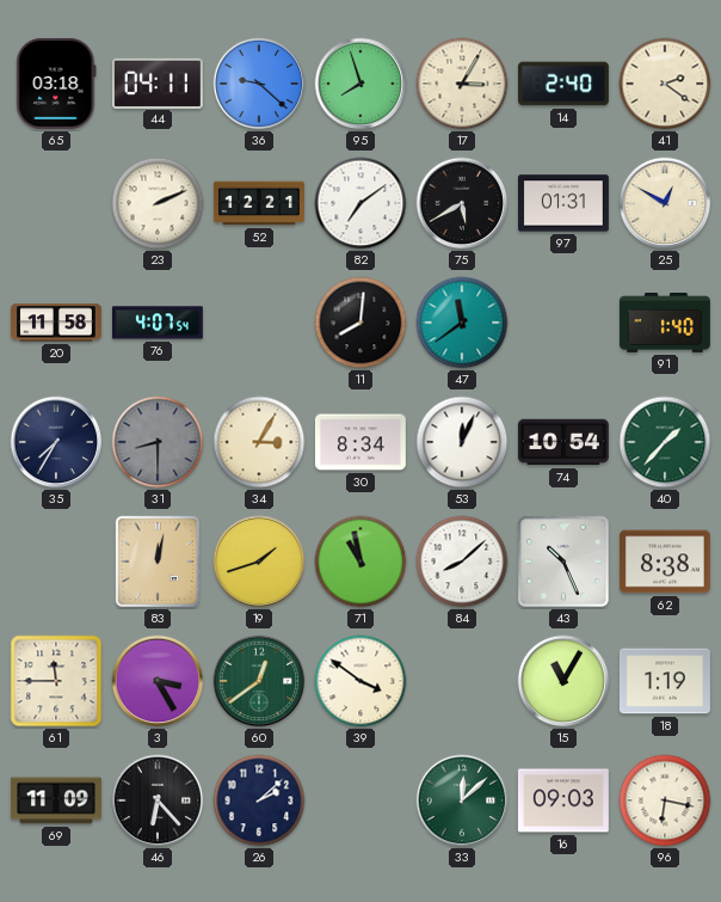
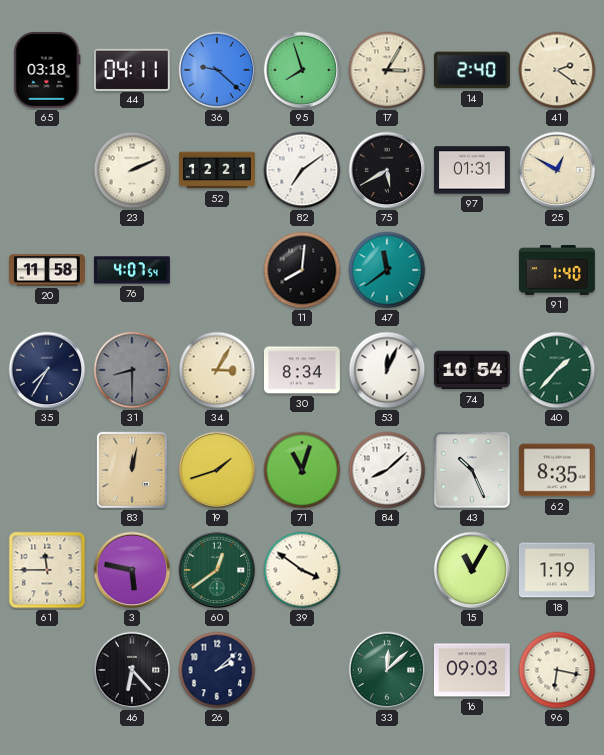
71: 10:58 -> 11:03
62: 8:38 -> 8:35
3: 3:25 -> 5:47
69: 11:09 -> none
